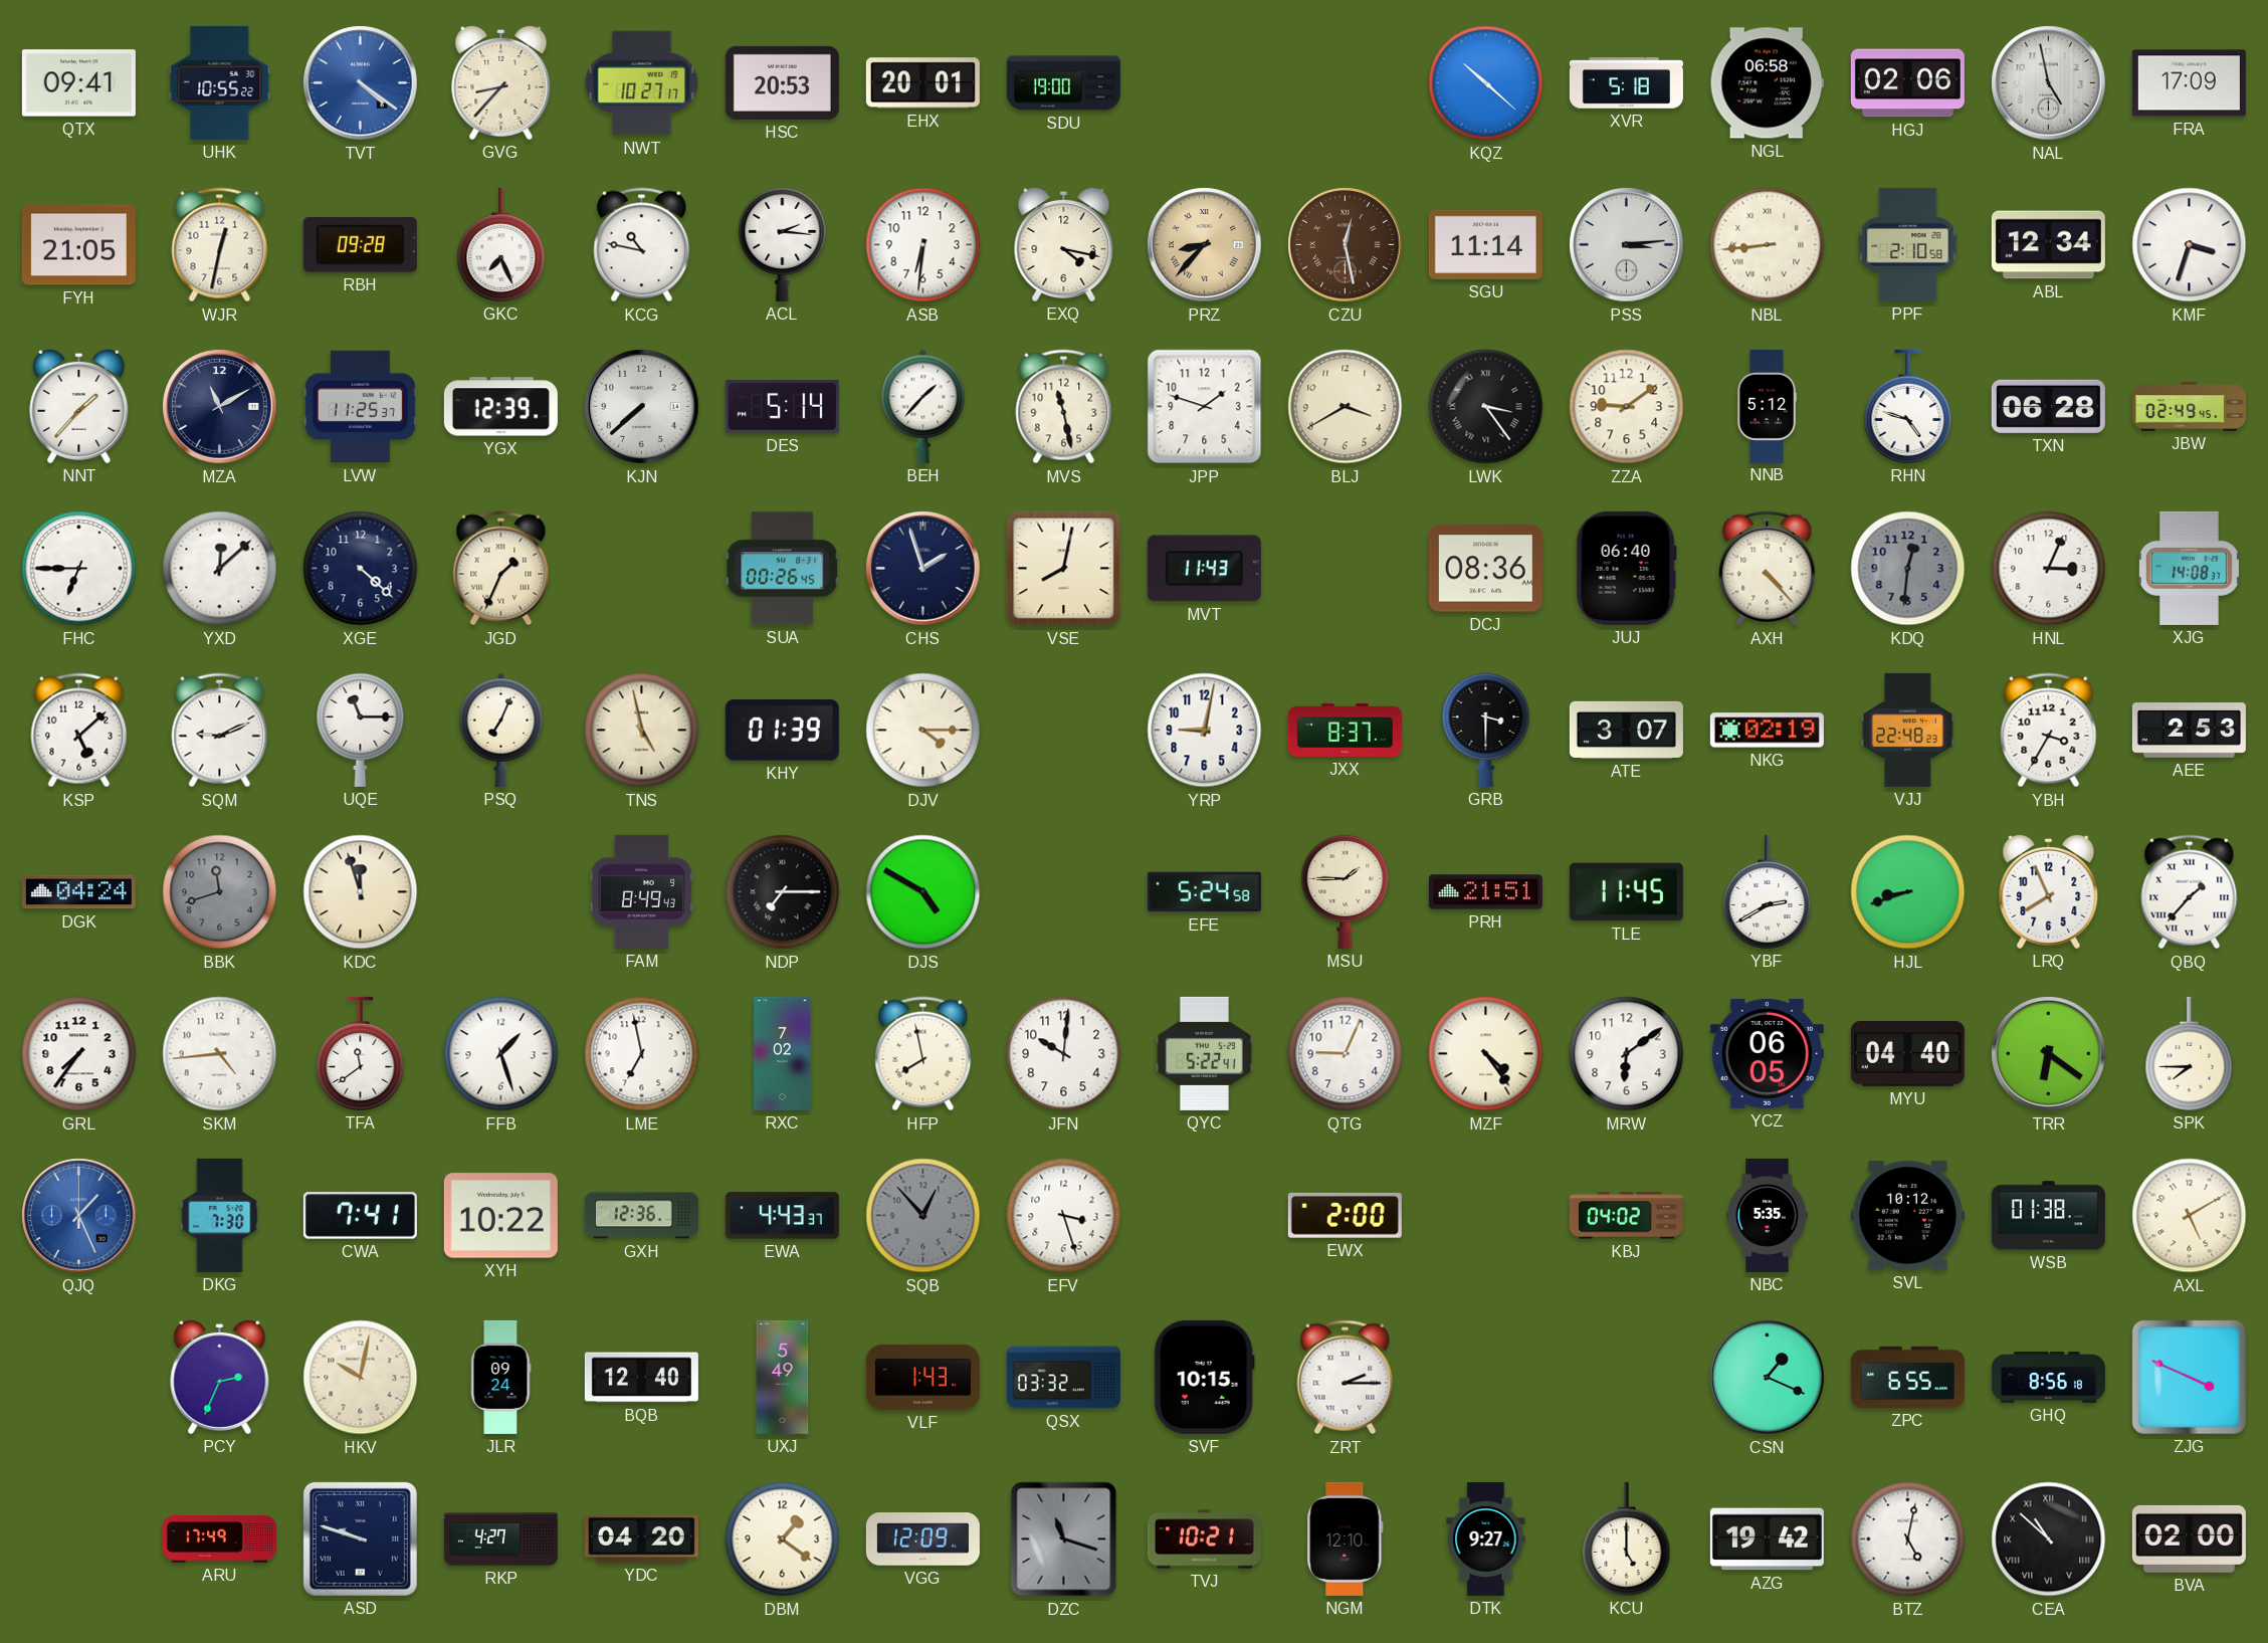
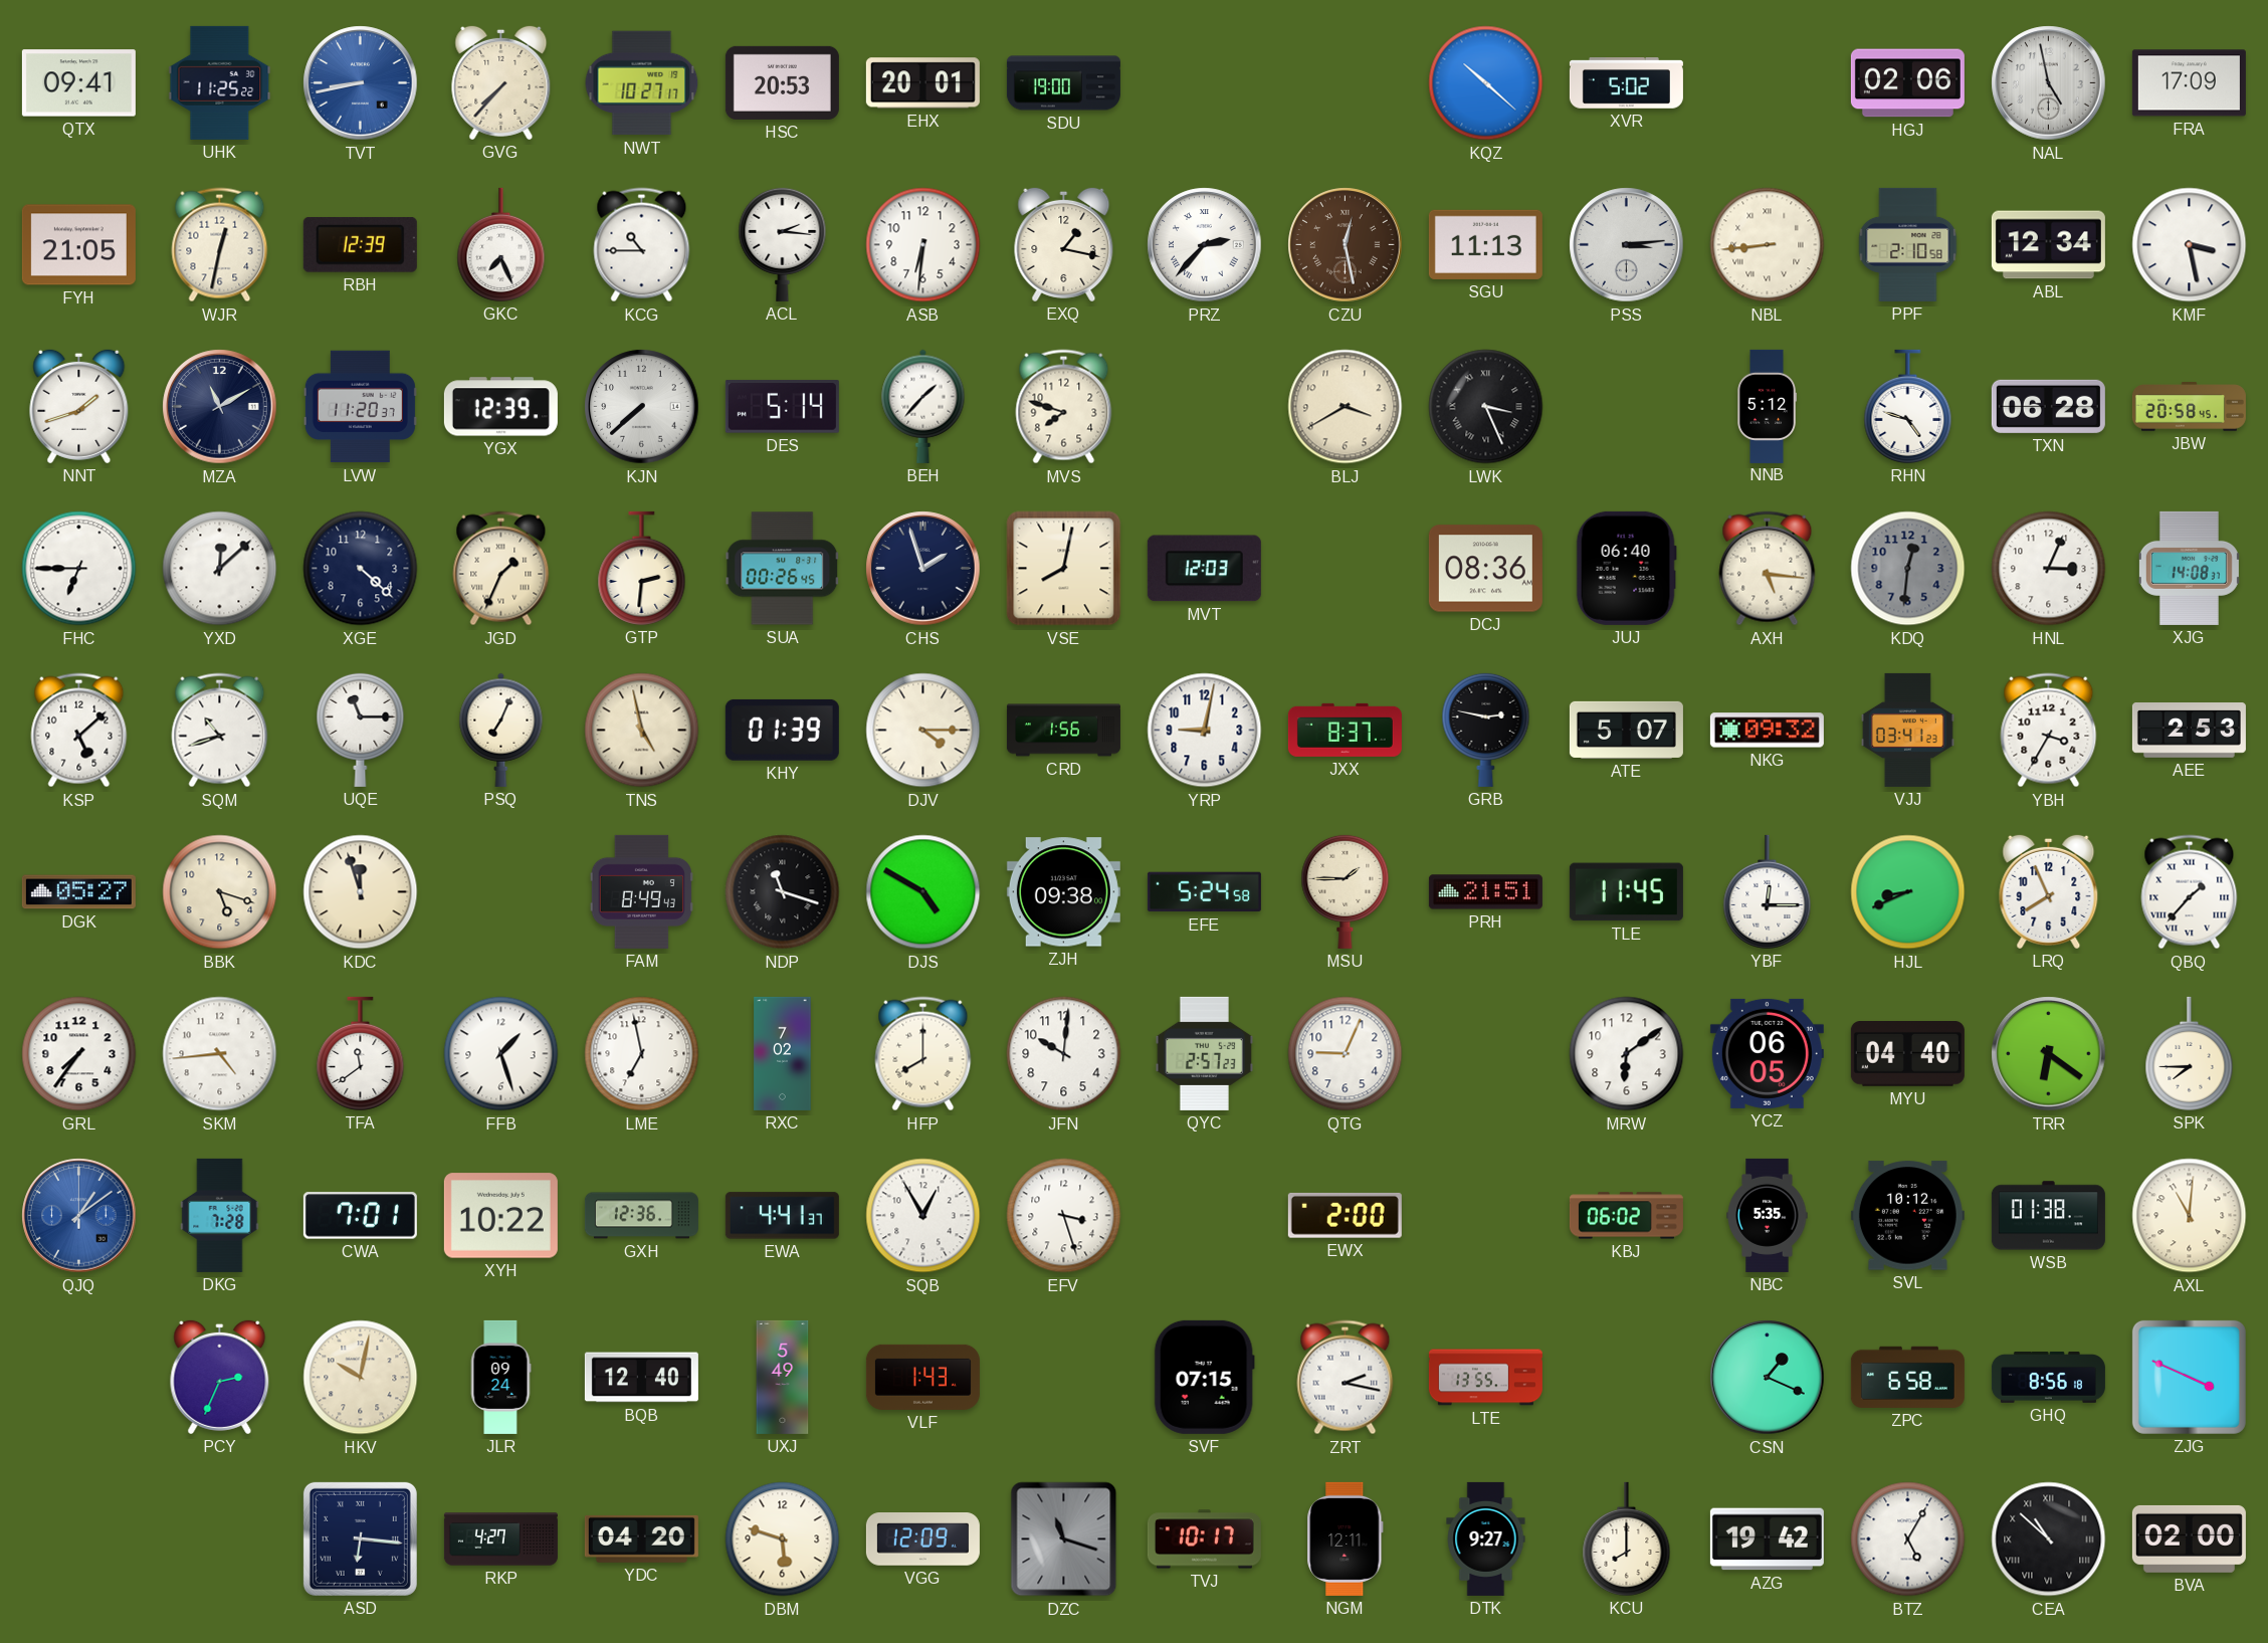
UHK: 10:55 -> 11:25
TVT: 4:21 -> 8:43
GVG: 8:37 -> 7:37
XVR: 5:18 -> 5:02
NGL: 06:58 -> none
RBH: 09:28 -> 12:39
KCG: 10:47 -> 10:45
EXQ: 4:17 -> 1:17
PRZ: 8:37 -> 2:37
PRZ dial: champagne -> white
SGU: 11:14 -> 11:13
KMF: 3:33 -> 3:28
NNT: 1:37 -> 1:42
LVW: 11:25 -> 11:20
MVS: 11:28 -> 7:48
JPP: 1:48 -> none
LWK: 3:24 -> 3:26
ZZA: 9:09 -> none
JBW: 02:49 -> 20:58
GTP: none -> 2:31
MVT: 11:43 -> 12:03
AXH: 4:23 -> 5:16
SQM: 9:11 -> 10:42
CRD: none -> 1:56
GRB: 3:30 -> 2:47
ATE: 3:07 -> 5:07
NKG: 02:19 -> 09:32
VJJ: 22:48 -> 03:41
DGK: 04:24 -> 05:27
BBK: 11:42 -> 5:18
BBK dial: grey -> cream
NDP: 7:15 -> 11:18
ZJH: none -> 09:38
YBF: 2:40 -> 12:15
HJL: 8:42 -> 8:41
HFP: 7:58 -> 8:00
QYC: 5:22 -> 2:57
MZF: 4:24 -> none
QJQ: 1:26 -> 1:09
DKG: 7:30 -> 7:28
CWA: 7:41 -> 7:01
EWA: 4:43 -> 4:41
SQB: 12:53 -> 12:55
SQB dial: grey -> white
KBJ: 04:02 -> 06:02
AXL: 5:10 -> 11:01
QSX: 03:32 -> none
SVF: 10:15 -> 07:15
ZRT: 2:15 -> 2:17
LTE: none -> 13:55
ZPC: 6:55 -> 6:58
ARU: 17:49 -> none
ASD: 9:48 -> 6:16
DBM: 1:21 -> 5:48
TVJ: 10:21 -> 10:17
NGM: 12:10 -> 12:11
KCU: 5:00 -> 8:00
BTZ: 5:02 -> 5:05
